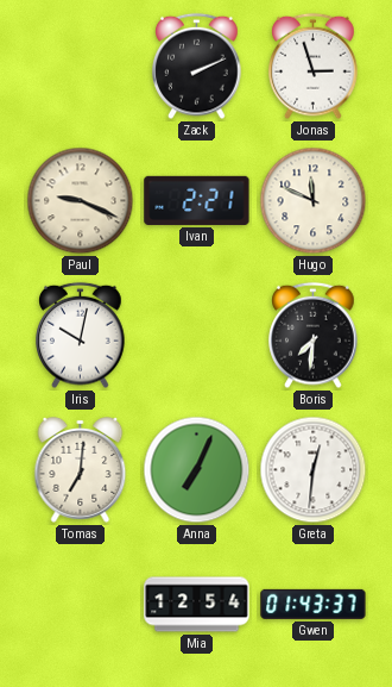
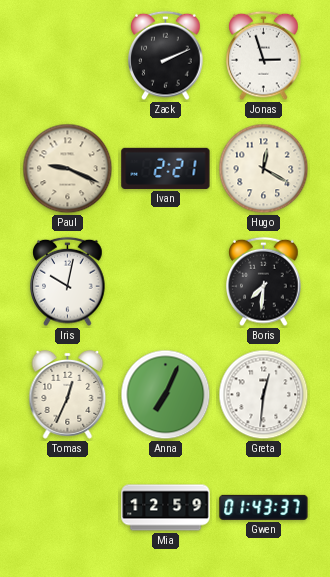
Hugo: 11:49 -> 12:20
Tomas: 7:01 -> 12:34
Mia: 12:54 -> 12:59
